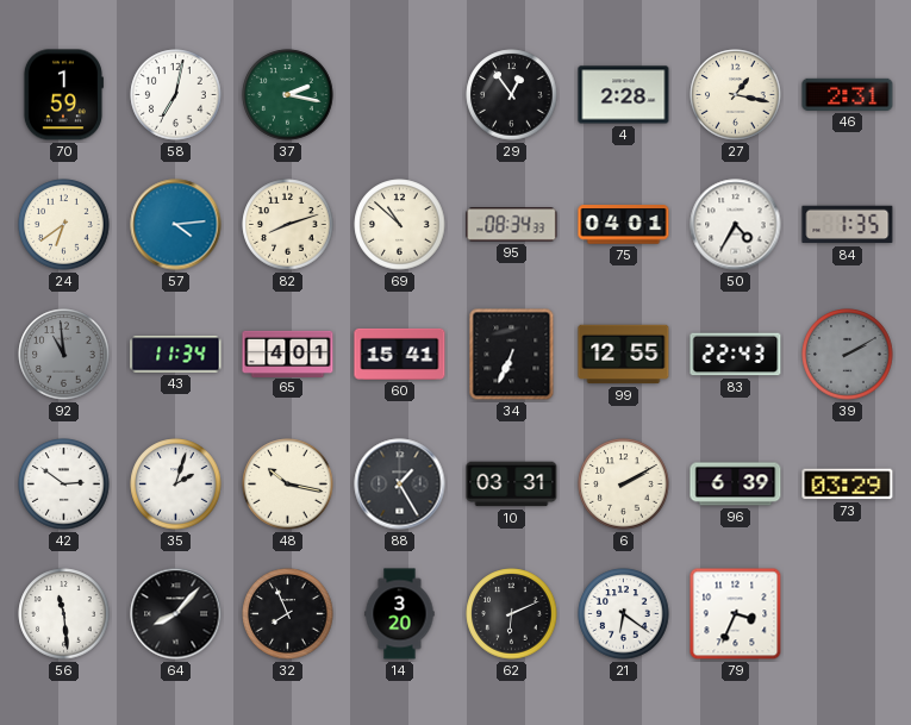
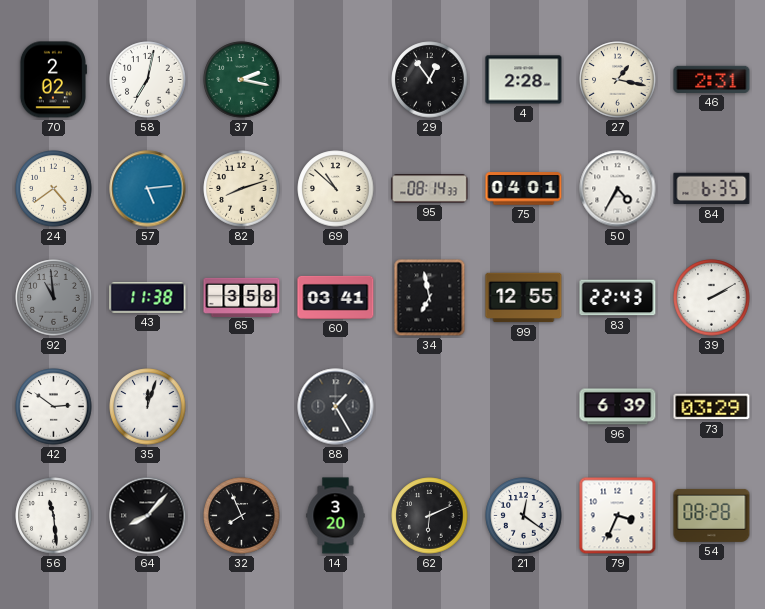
70: 1:59 -> 2:02
24: 6:39 -> 4:39
57: 4:14 -> 5:14
95: 08:34 -> 08:14
84: 1:35 -> 6:35
43: 11:34 -> 11:38
65: 4:01 -> 3:58
60: 15:41 -> 03:41
34: 6:34 -> 6:58
39 dial: grey -> white
35: 2:03 -> 12:03
48: 10:17 -> none
10: 03:31 -> none
6: 2:10 -> none
21: 6:21 -> 12:21
54: none -> 08:28
